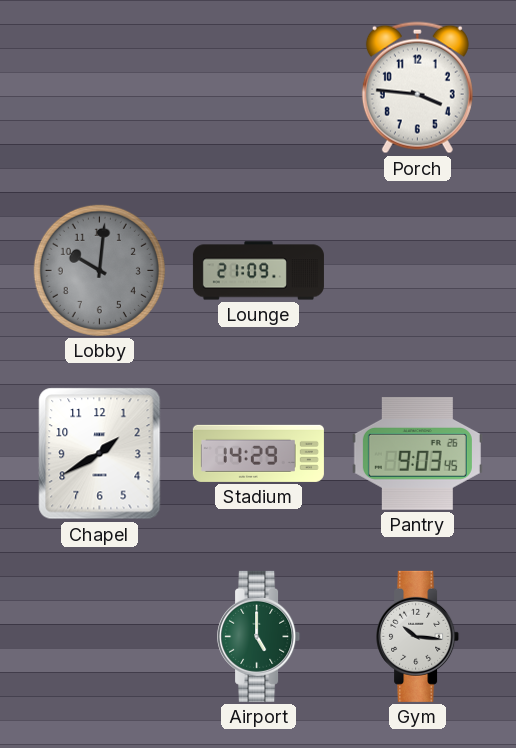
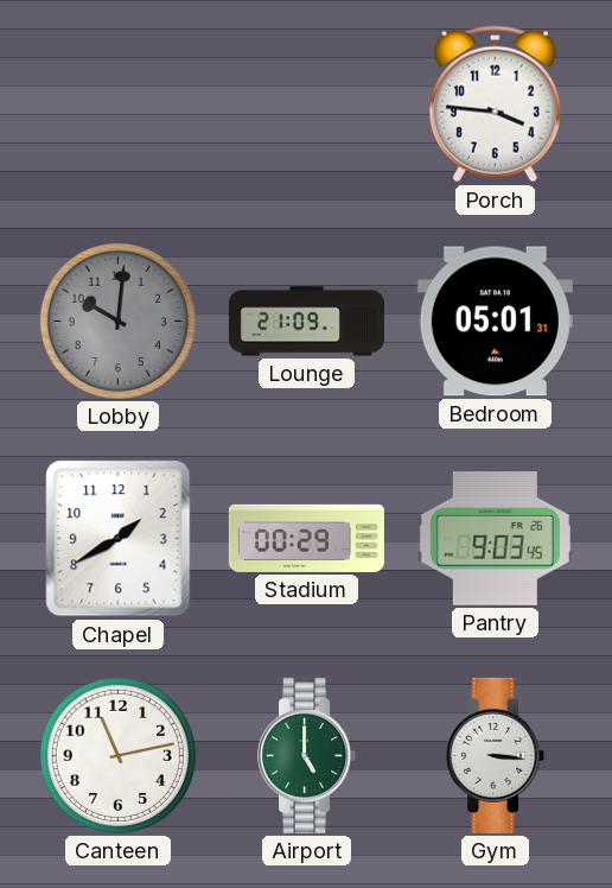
Bedroom: none -> 05:01
Stadium: 14:29 -> 00:29
Canteen: none -> 11:13
Gym: 10:16 -> 3:16
